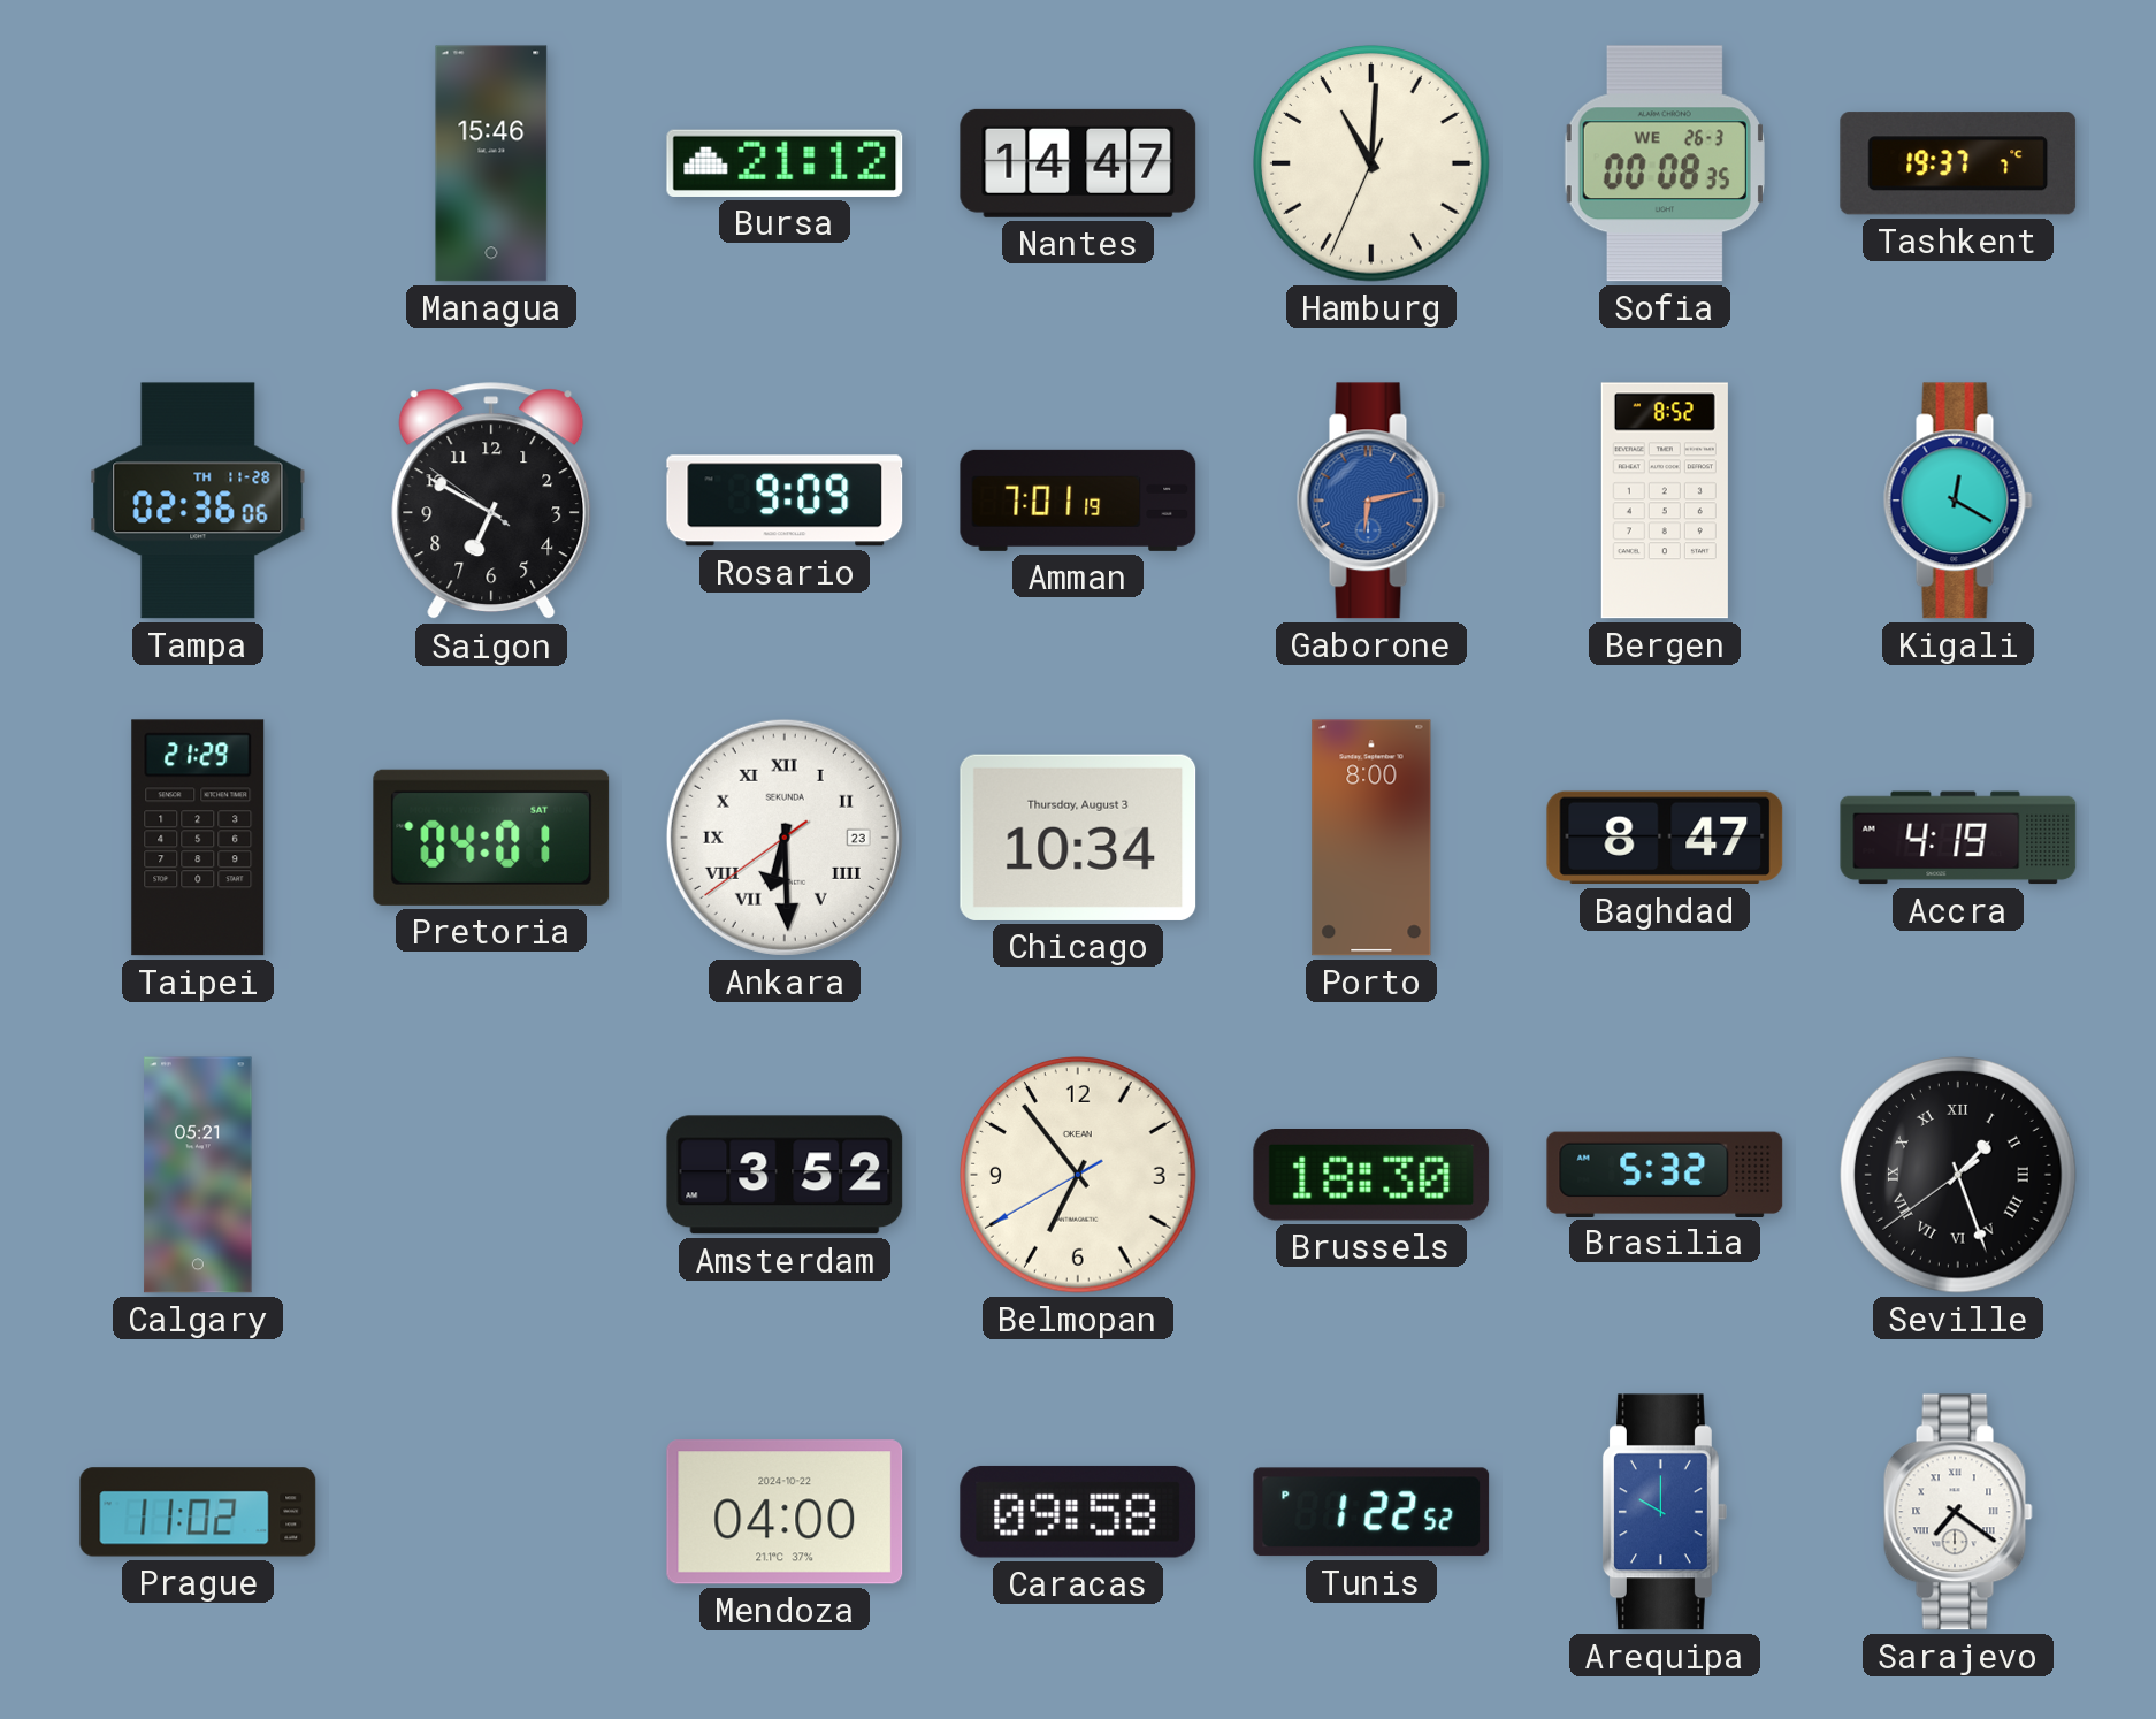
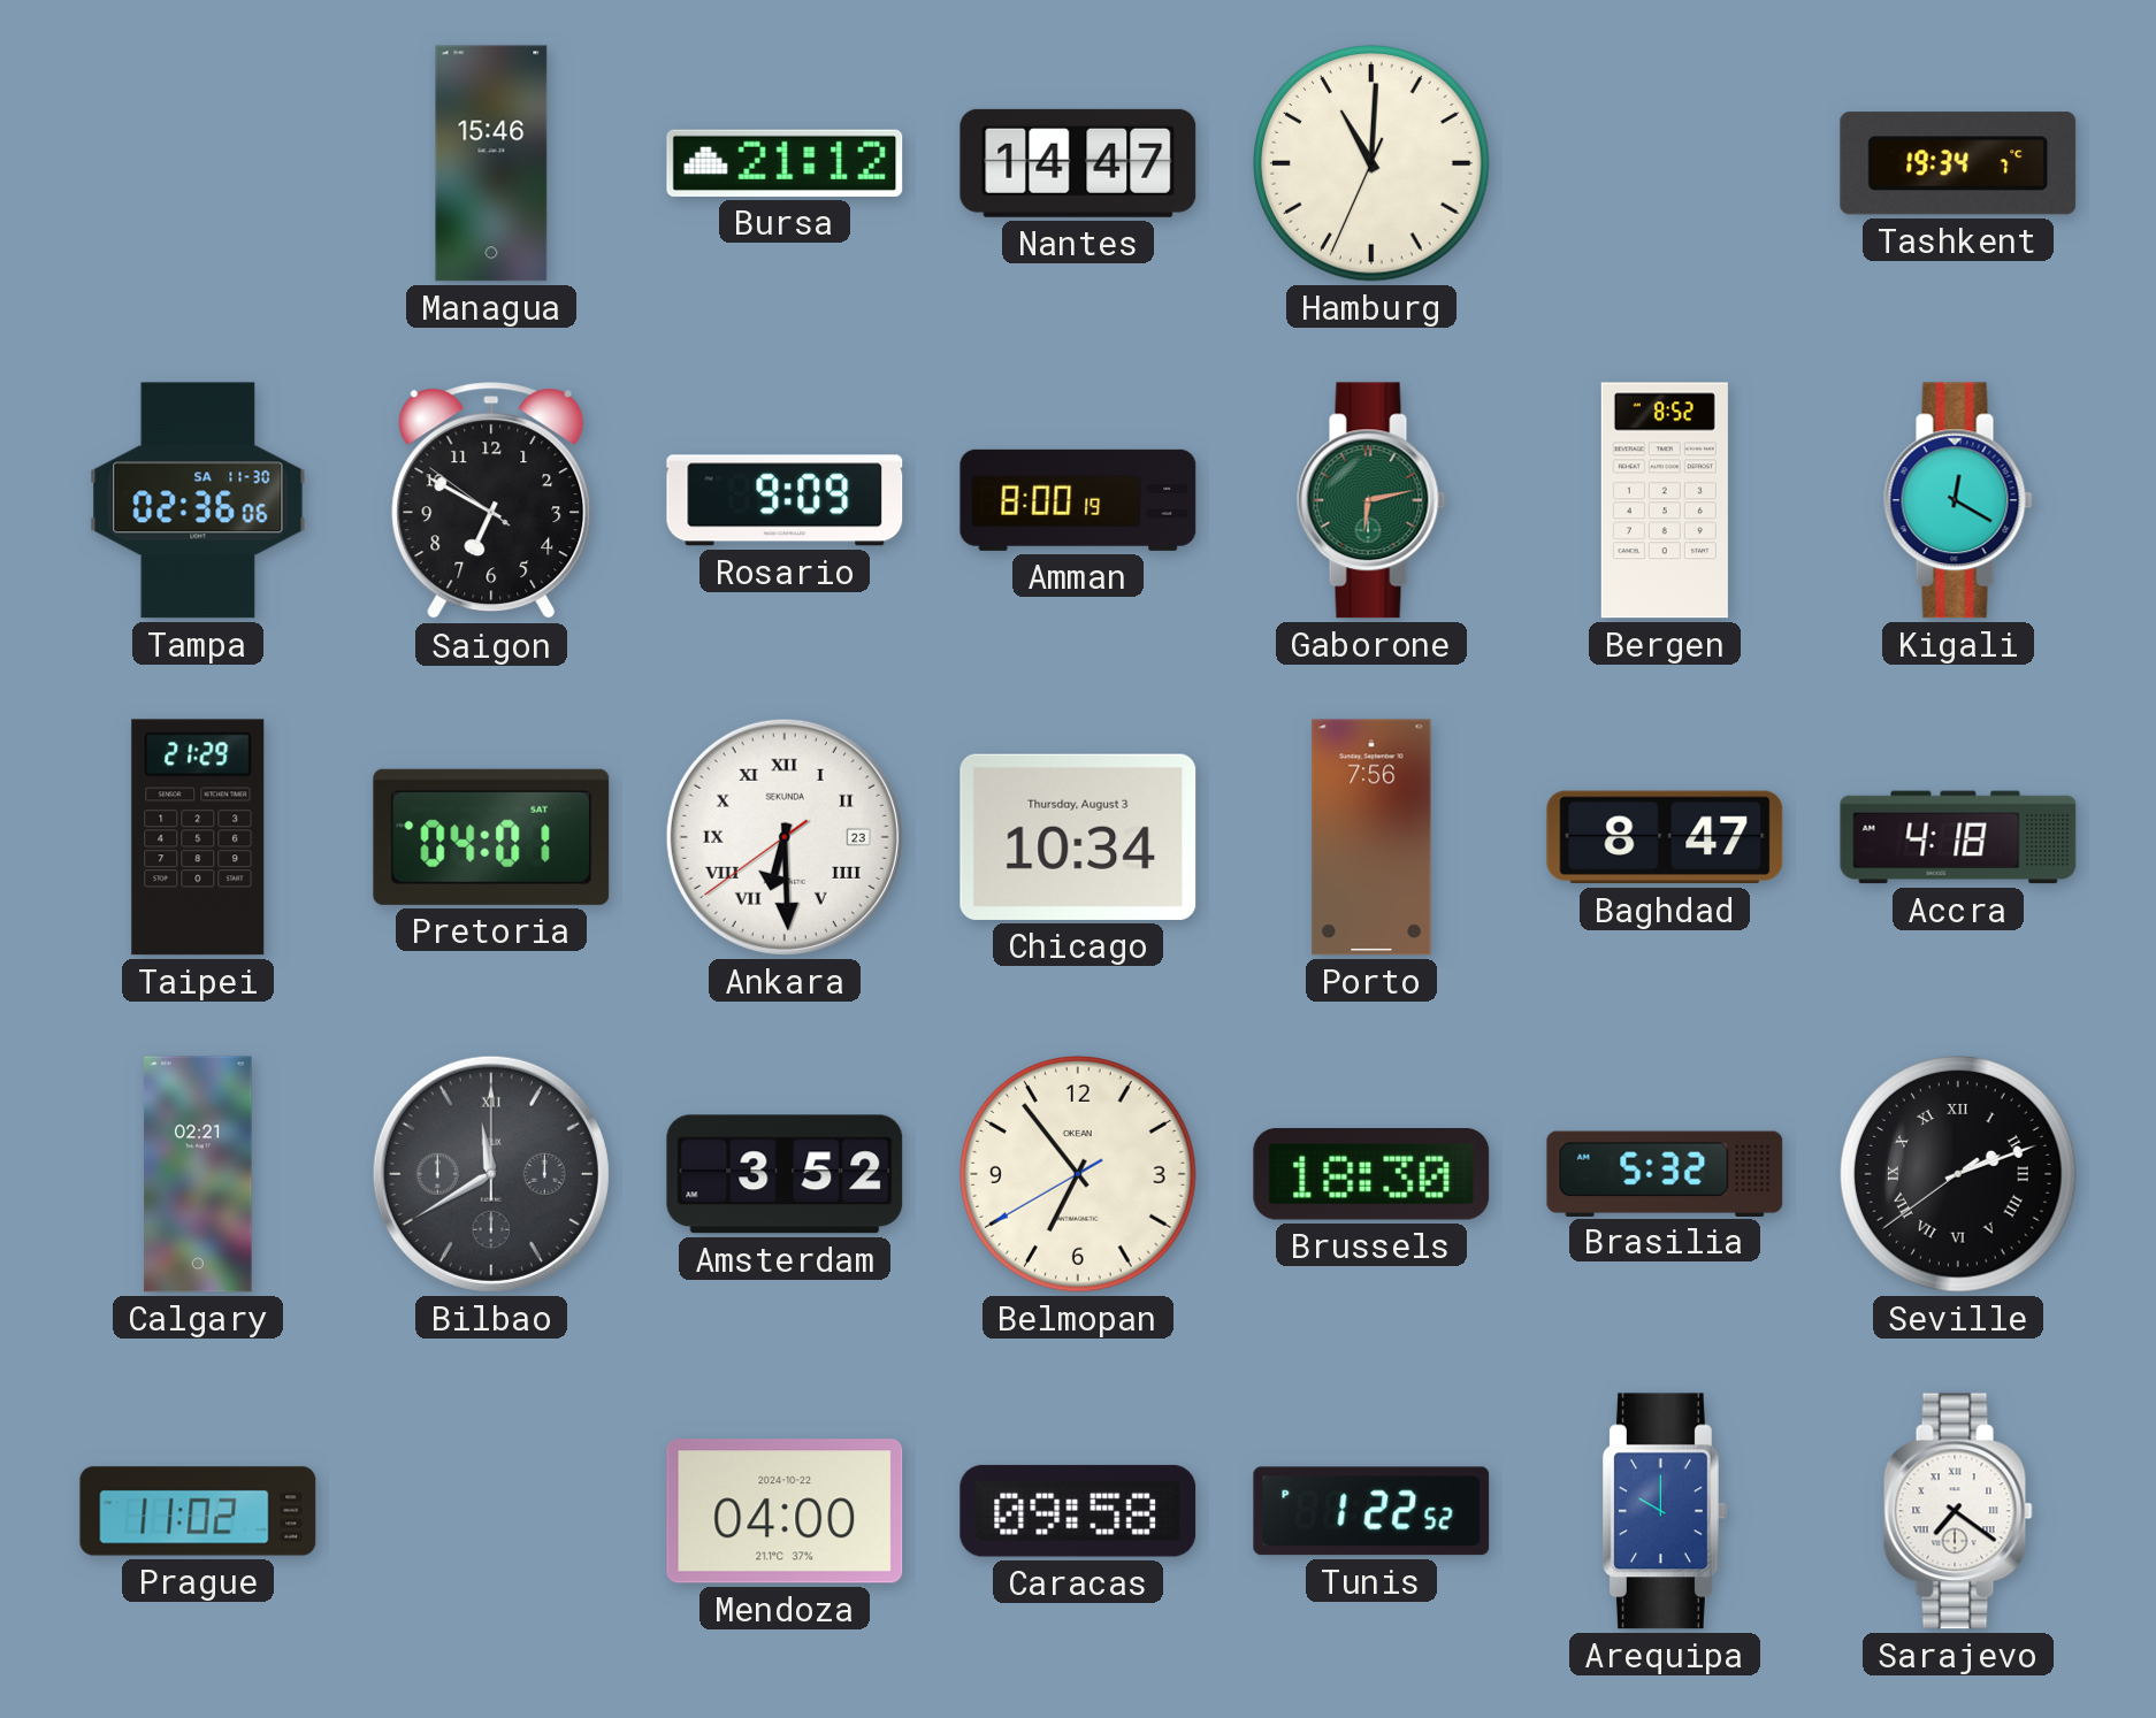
Sofia: 00:08 -> none
Tashkent: 19:37 -> 19:34
Tampa date: TH 11-28 -> SA 11-30
Amman: 7:01 -> 8:00
Gaborone dial: blue -> green
Porto: 8:00 -> 7:56
Accra: 4:19 -> 4:18
Calgary: 05:21 -> 02:21
Bilbao: none -> 11:40
Seville: 1:26 -> 2:11
